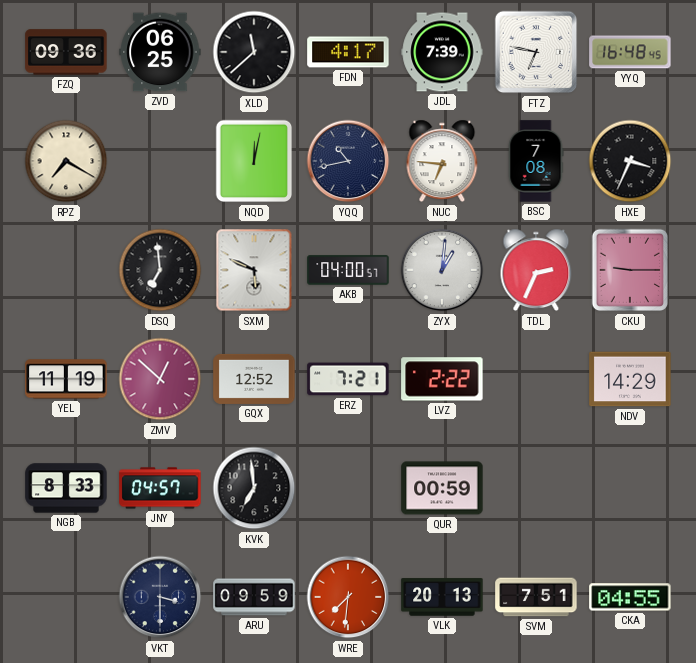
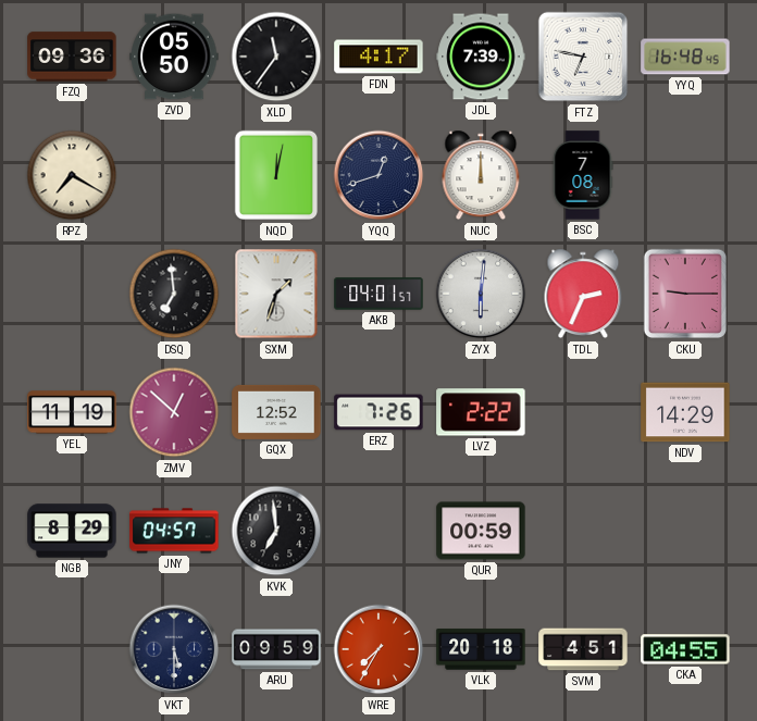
ZVD: 06:25 -> 05:50
XLD: 11:38 -> 11:36
YQQ: 10:43 -> 12:42
NUC: 6:46 -> 12:00
HXE: 3:34 -> none
SXM: 5:49 -> 1:33
AKB: 04:00 -> 04:01
ZYX: 1:01 -> 6:01
ERZ: 7:21 -> 7:26
NGB: 8:33 -> 8:29
VKT: 3:30 -> 5:30
WRE: 7:31 -> 7:35
VLK: 20:13 -> 20:18
SVM: 7:51 -> 4:51
